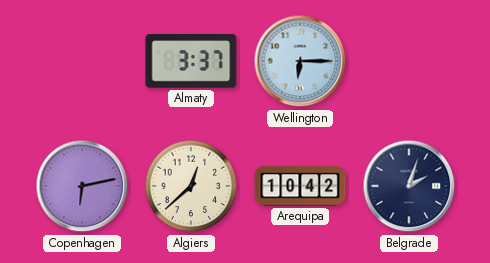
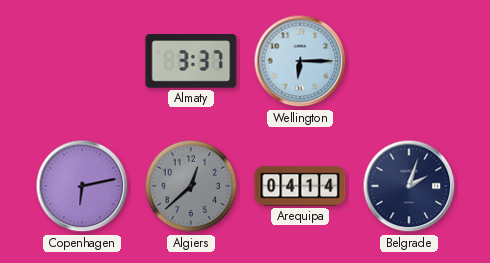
Algiers dial: cream -> grey
Arequipa: 10:42 -> 04:14
